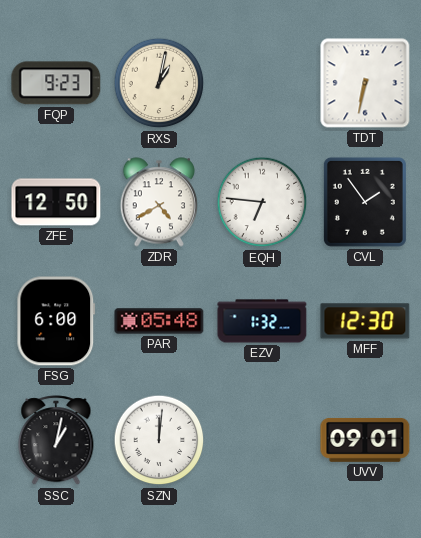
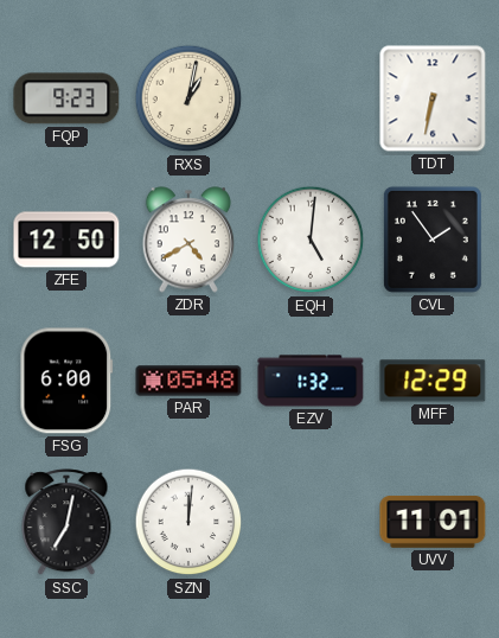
EQH: 6:46 -> 5:01
MFF: 12:30 -> 12:29
SSC: 1:02 -> 7:02
UVV: 09:01 -> 11:01
